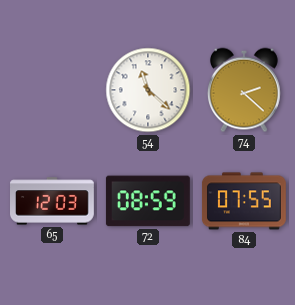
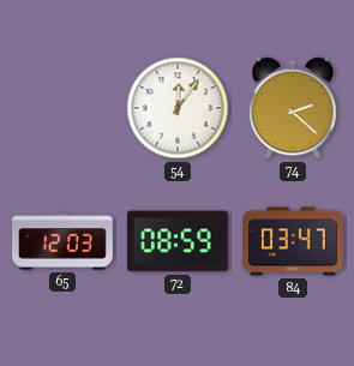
54: 11:22 -> 12:06
84: 07:55 -> 03:47
